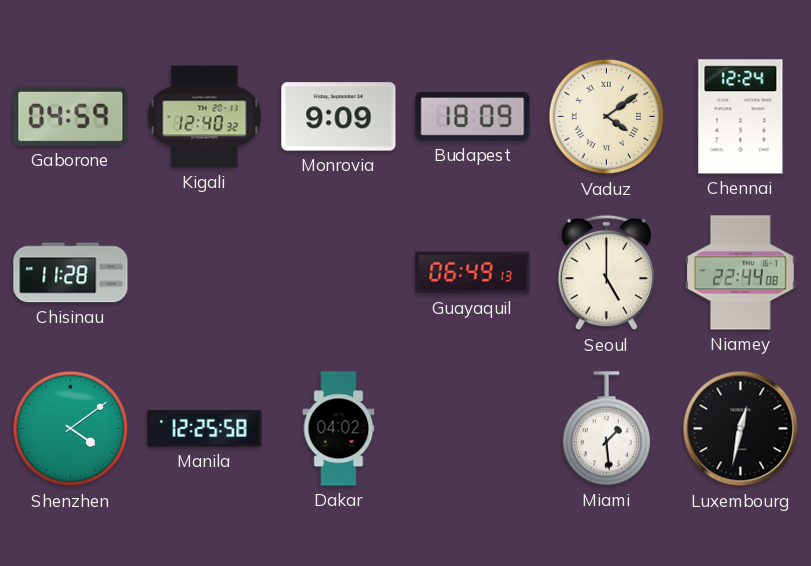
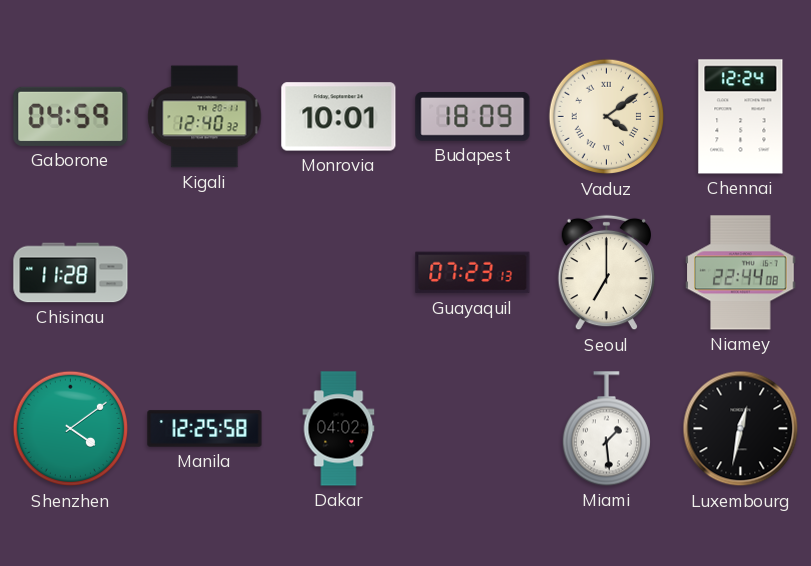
Monrovia: 9:09 -> 10:01
Guayaquil: 06:49 -> 07:23
Seoul: 5:00 -> 7:00
